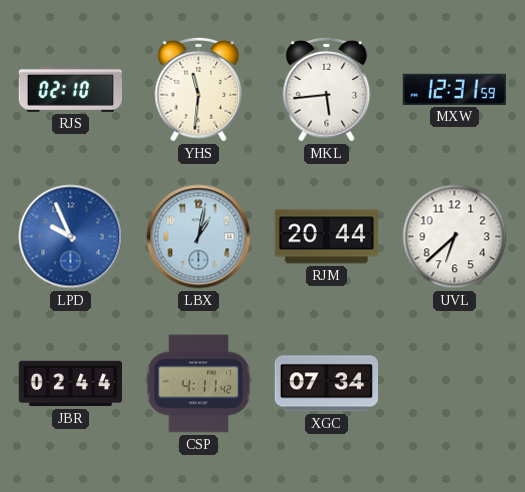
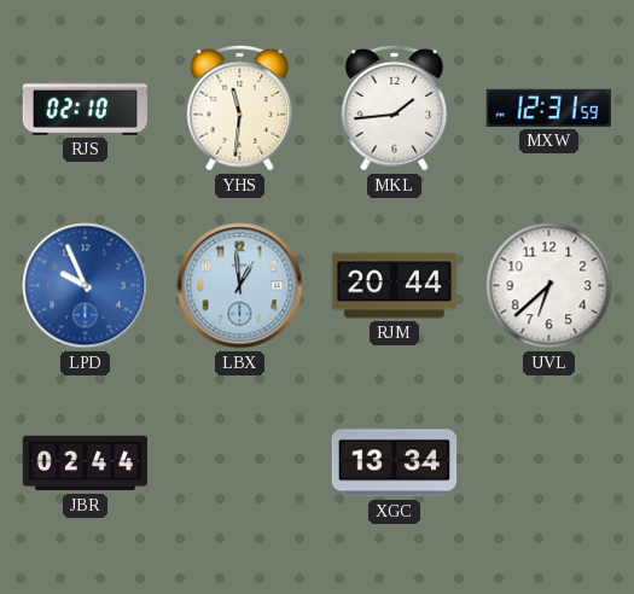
MKL: 5:44 -> 1:44
LBX: 1:02 -> 12:59
CSP: 4:11 -> none
XGC: 07:34 -> 13:34
